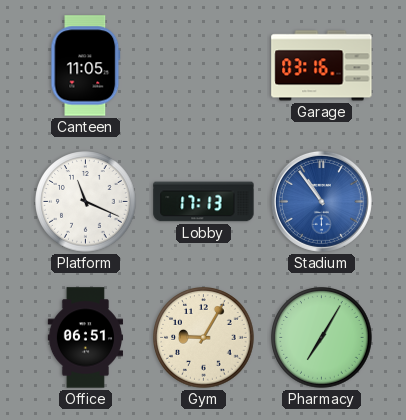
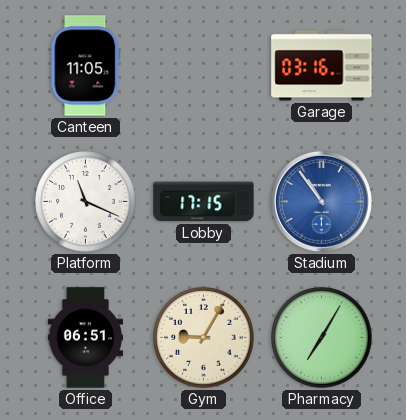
Lobby: 17:13 -> 17:15
